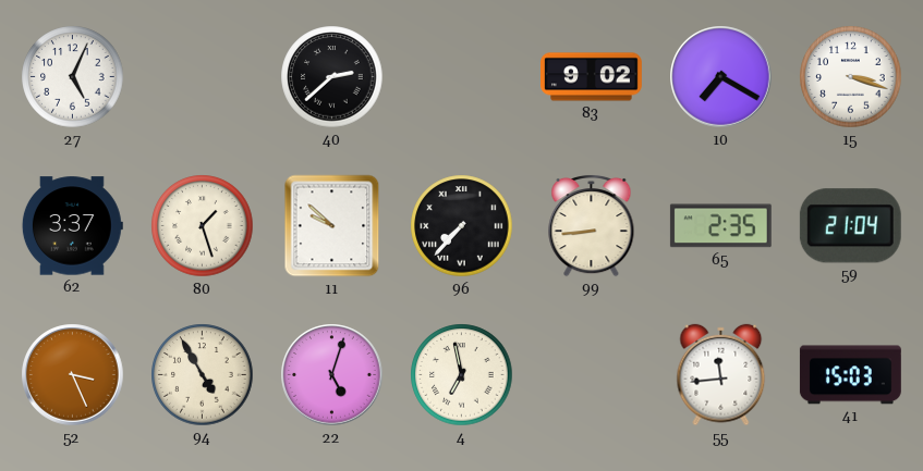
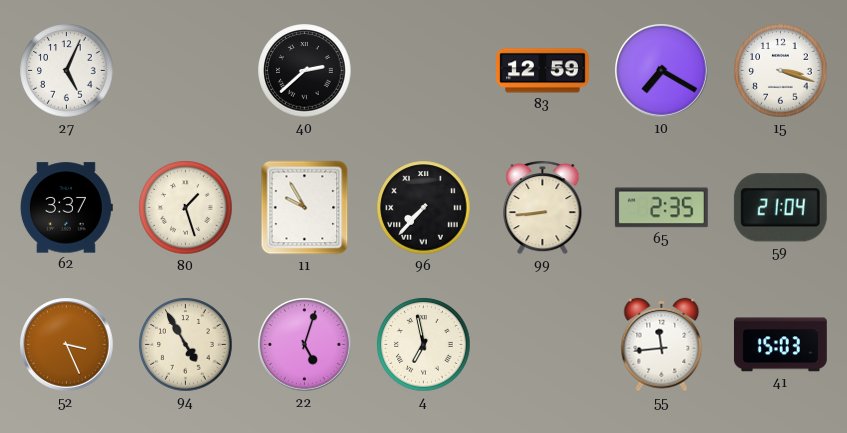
83: 9:02 -> 12:59
11: 9:52 -> 9:55
